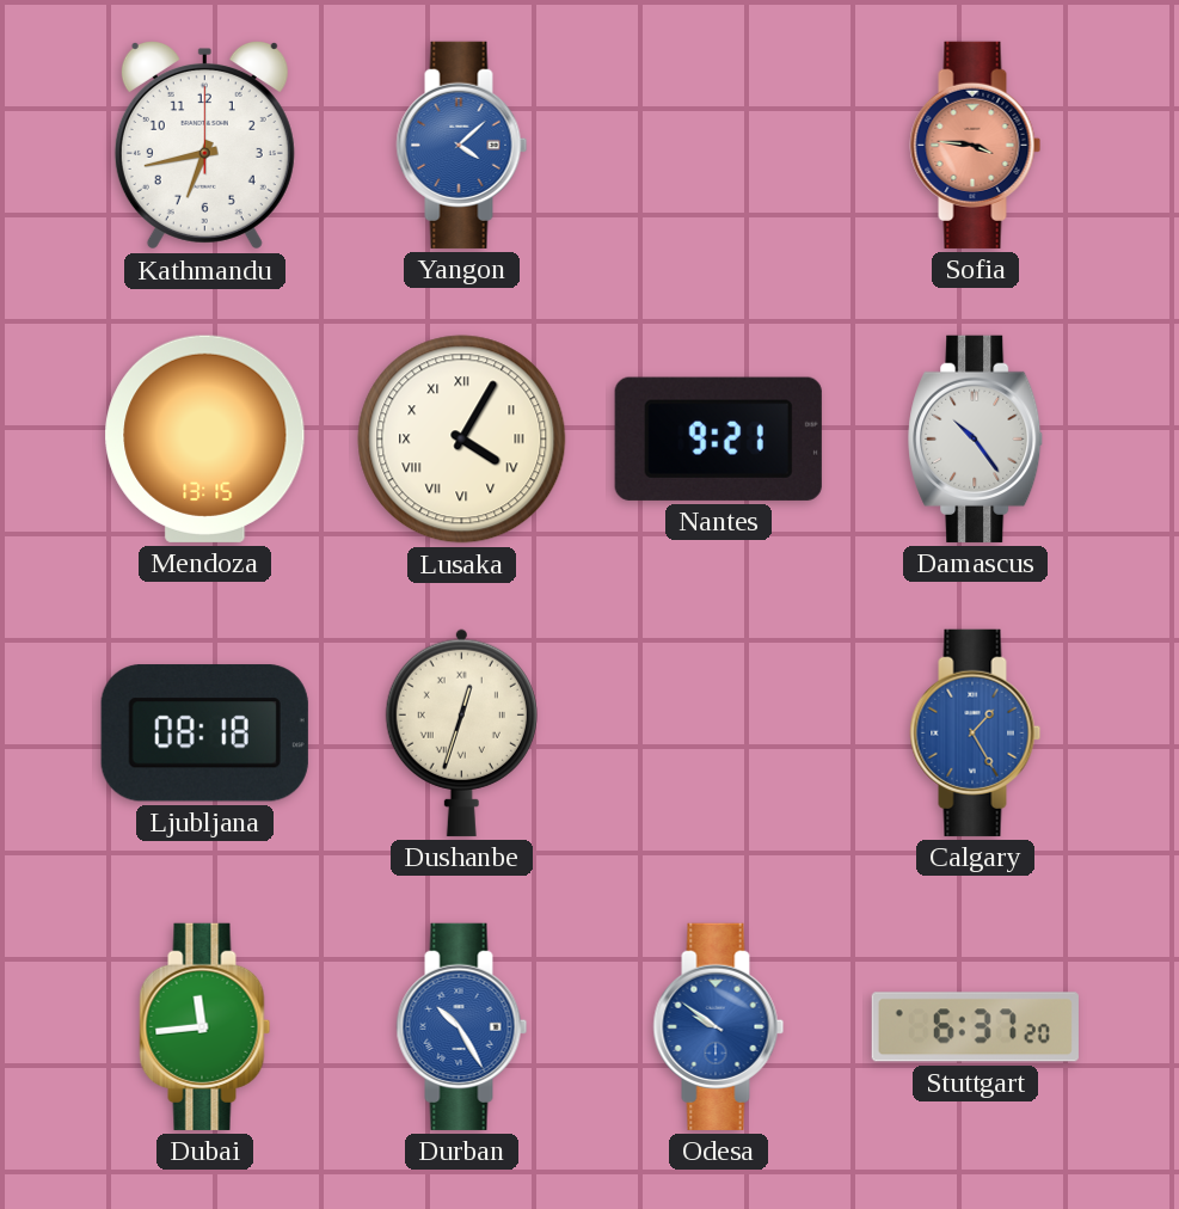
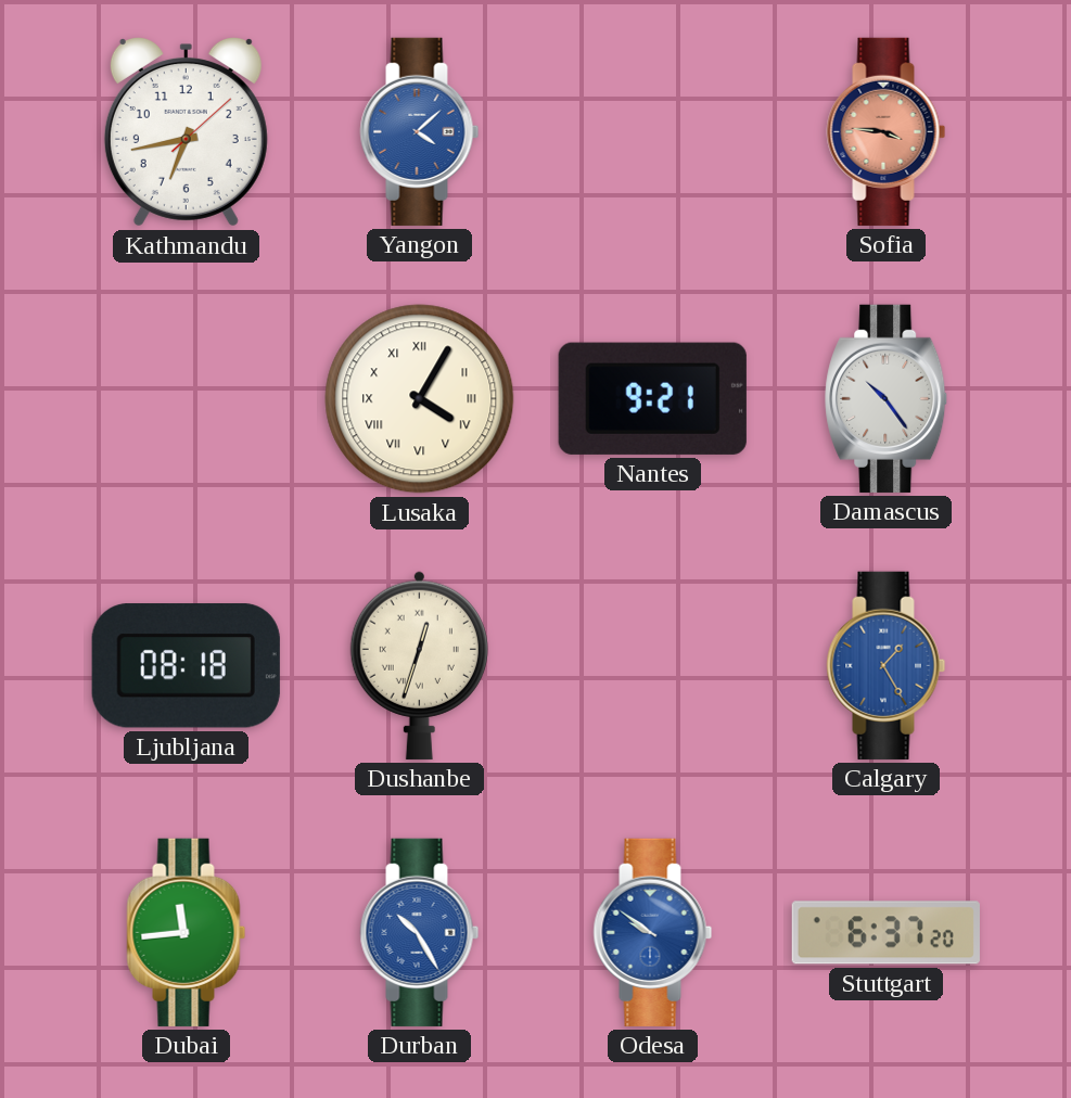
Kathmandu: 6:43:00 -> 6:43:08
Mendoza: 13:15 -> none
